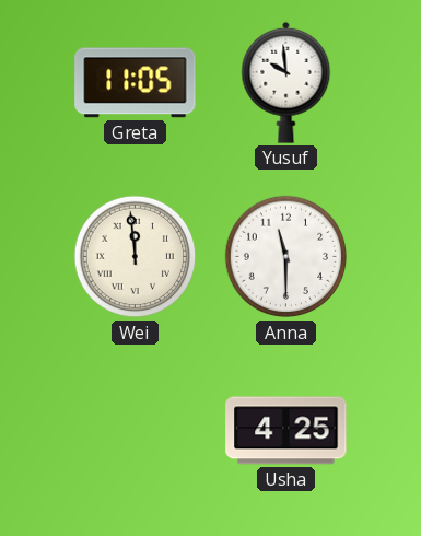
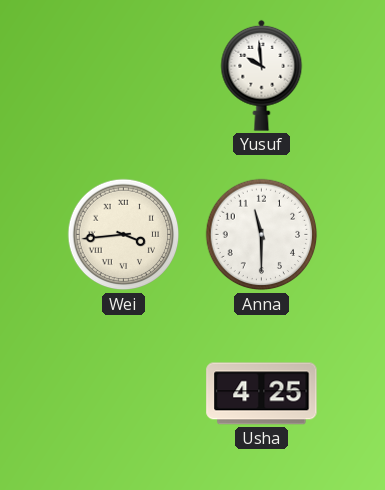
Greta: 11:05 -> none
Wei: 11:59 -> 3:44
